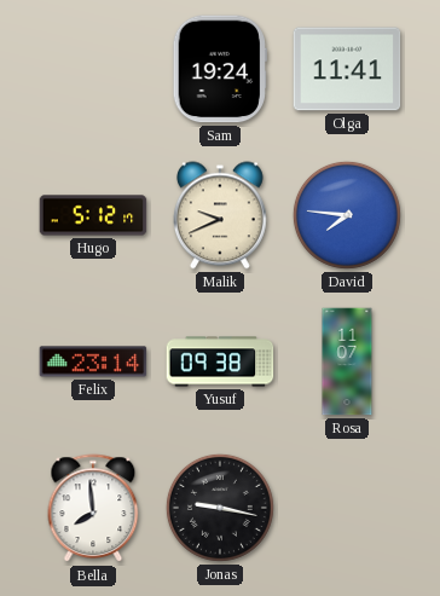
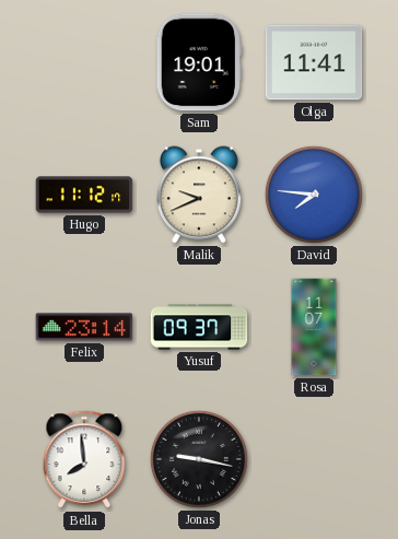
Sam: 19:24 -> 19:01
Hugo: 5:12 -> 11:12
Yusuf: 09:38 -> 09:37
